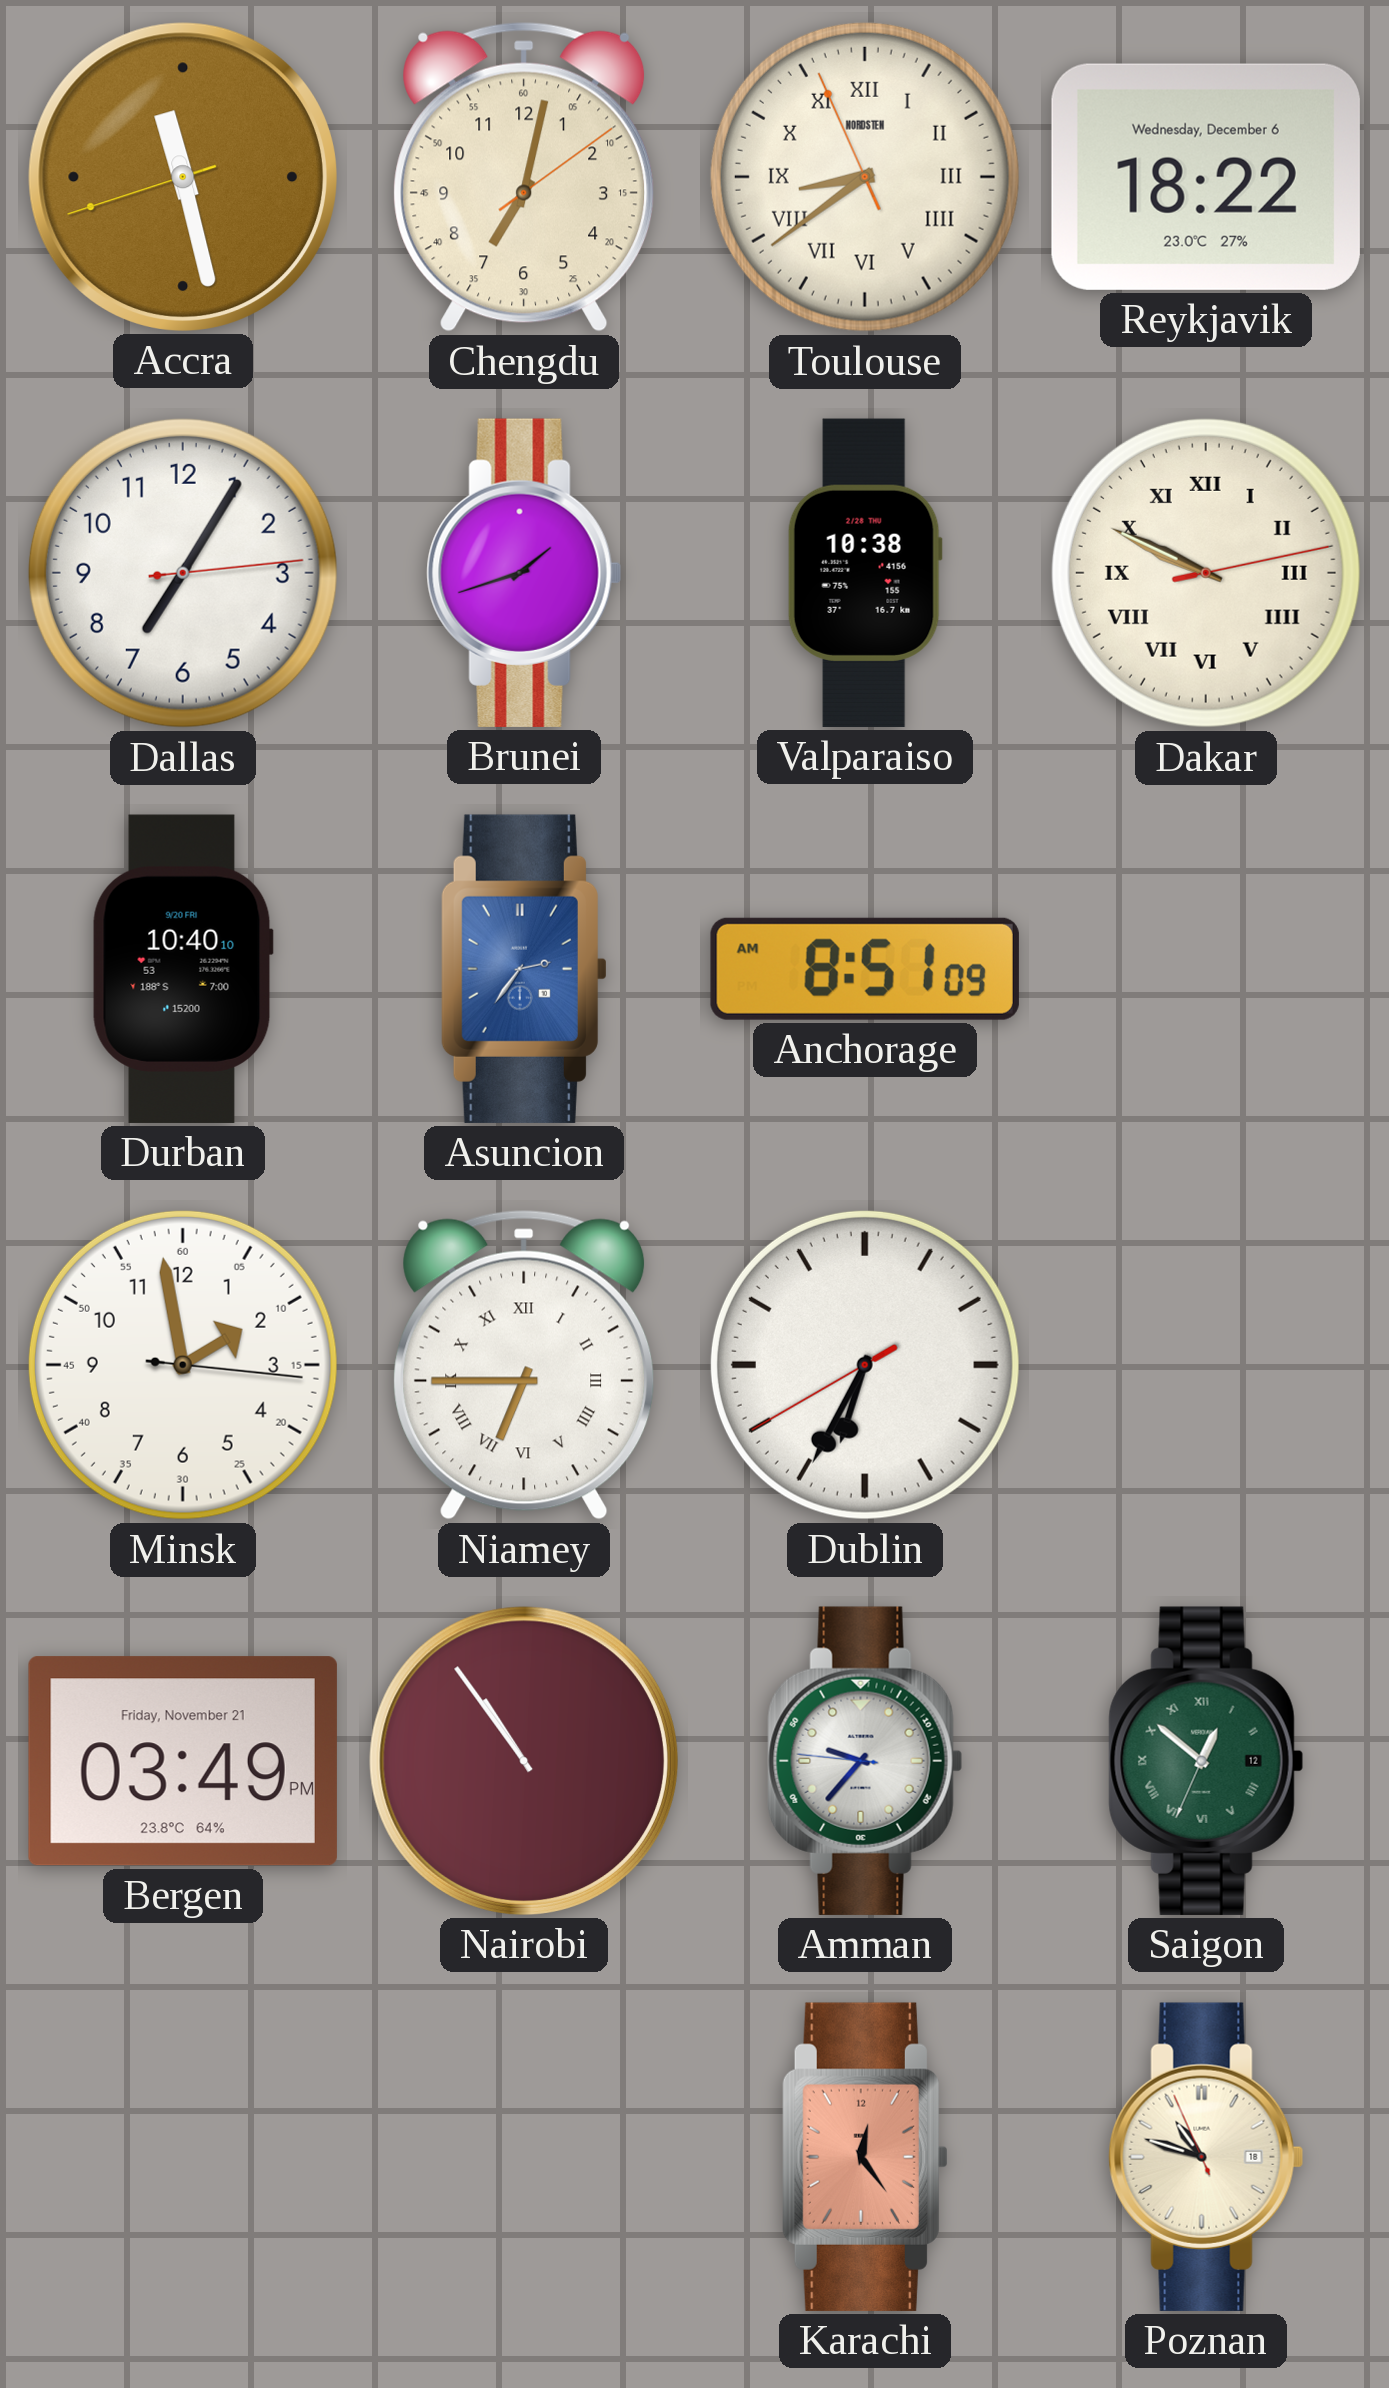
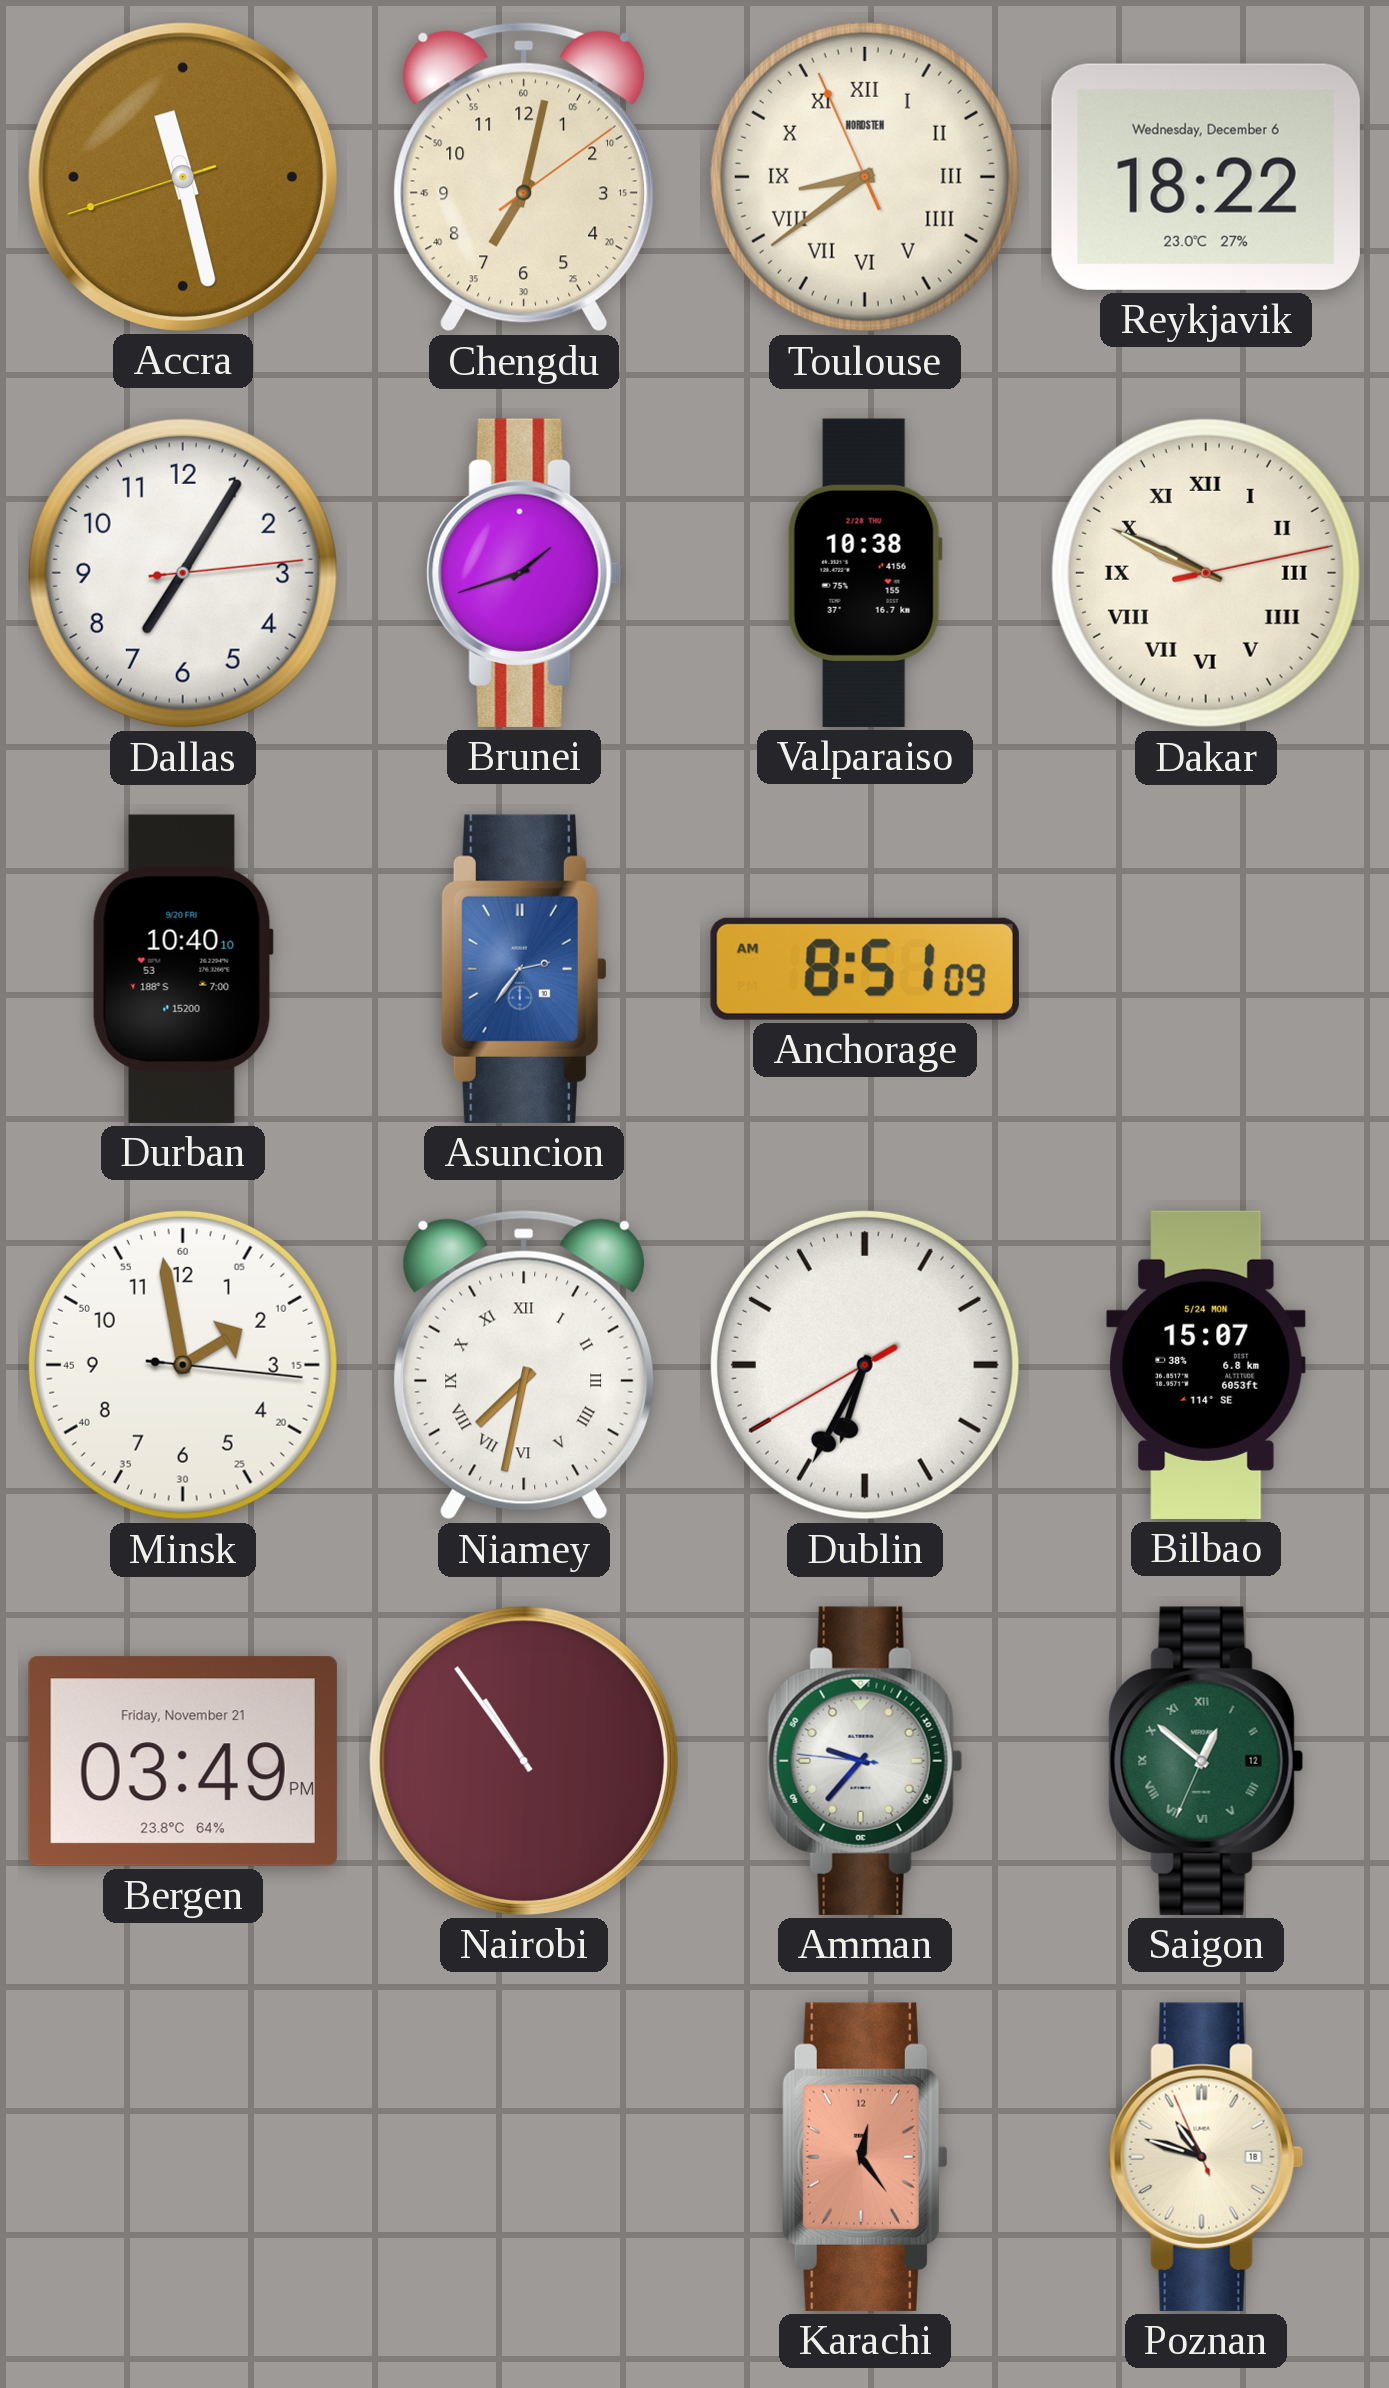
Niamey: 6:45 -> 7:32
Bilbao: none -> 15:07
